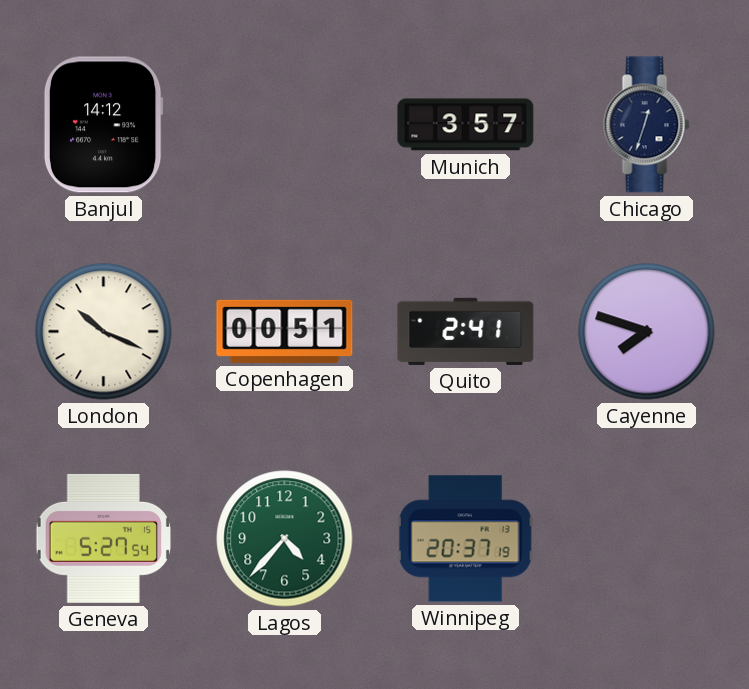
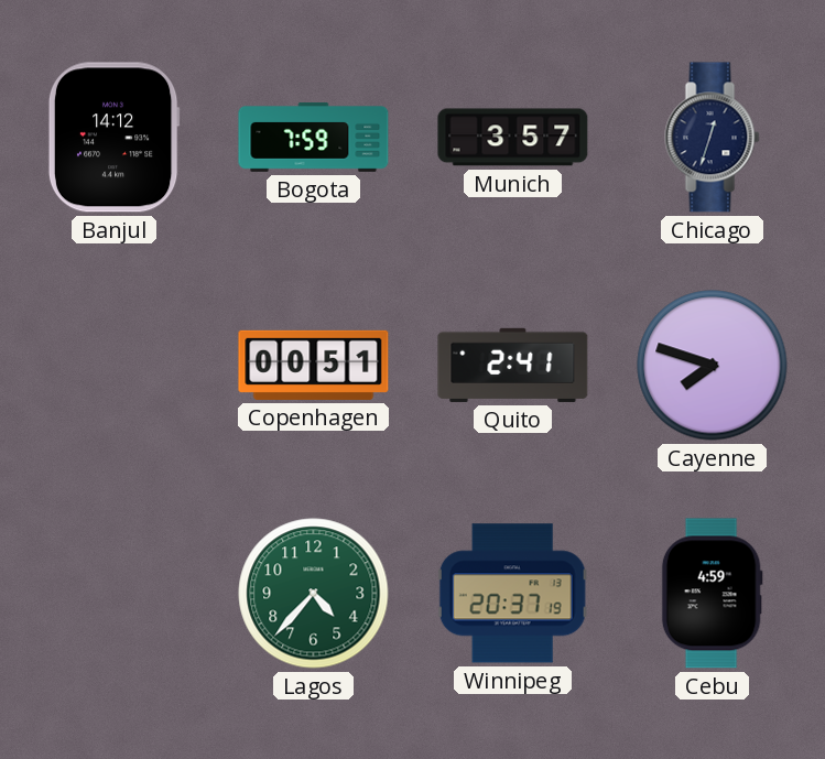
Bogota: none -> 7:59
London: 10:19 -> none
Geneva: 5:27 -> none
Cebu: none -> 4:59
